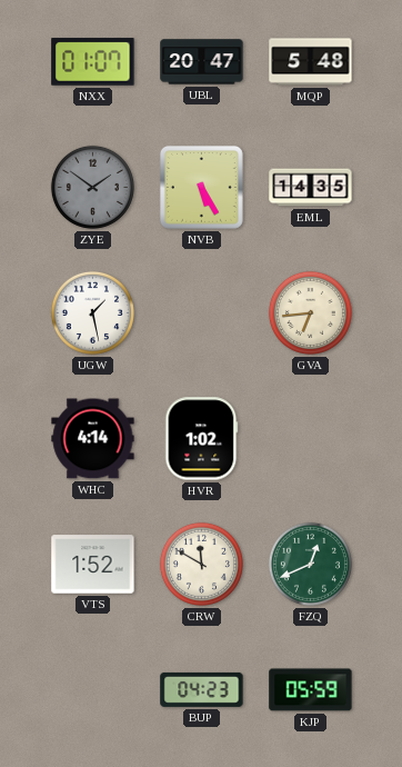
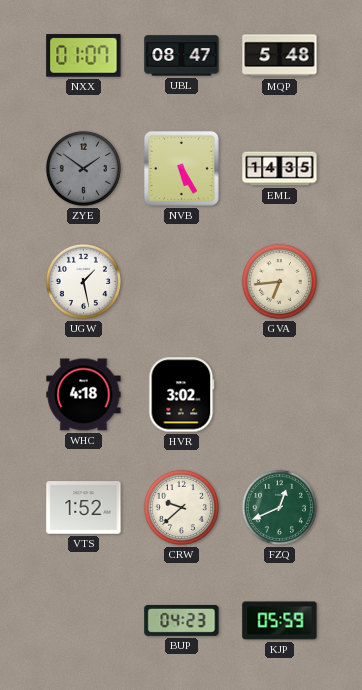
UBL: 20:47 -> 08:47
WHC: 4:14 -> 4:18
HVR: 1:02 -> 3:02
CRW: 11:50 -> 9:38
